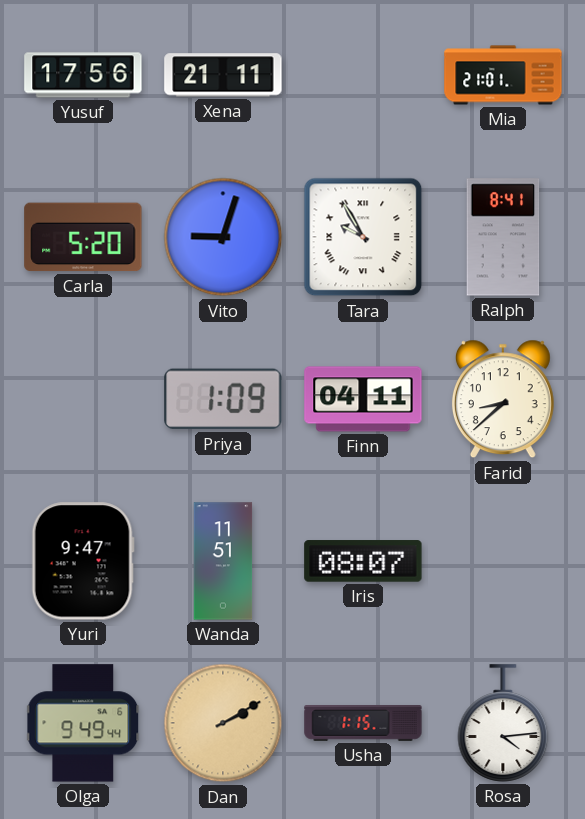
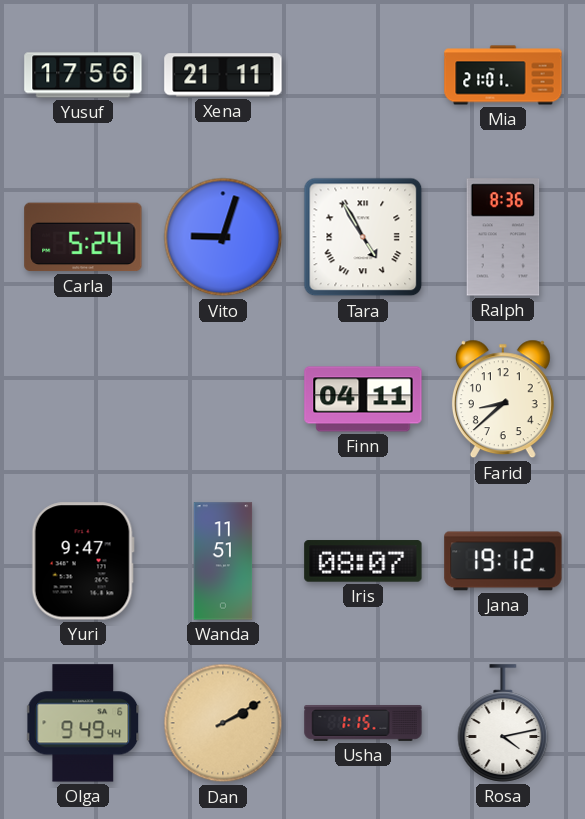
Carla: 5:20 -> 5:24
Tara: 9:55 -> 4:55
Ralph: 8:41 -> 8:36
Priya: 1:09 -> none
Jana: none -> 19:12
Rosa: 4:14 -> 4:13
